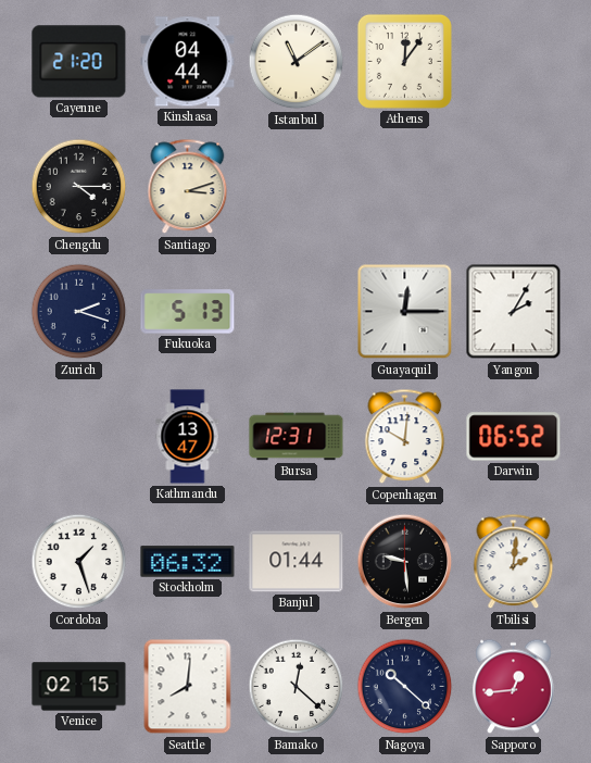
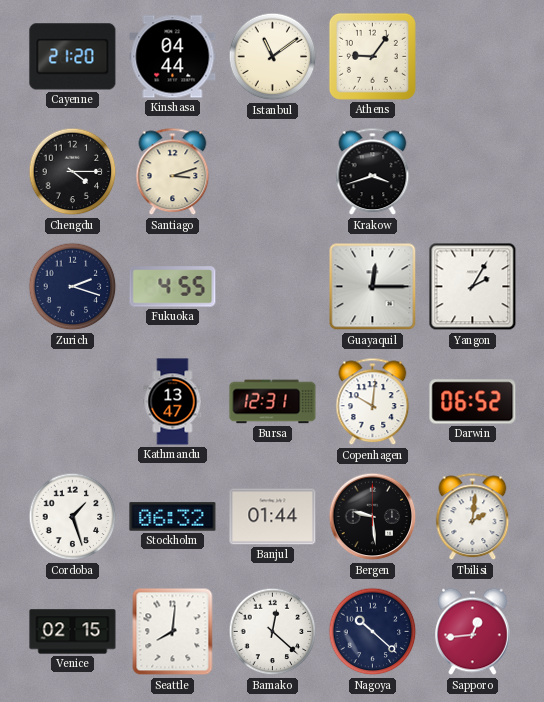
Athens: 12:06 -> 9:06
Krakow: none -> 3:42
Fukuoka: 5:13 -> 4:55
